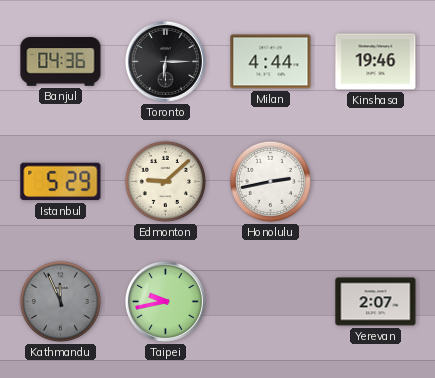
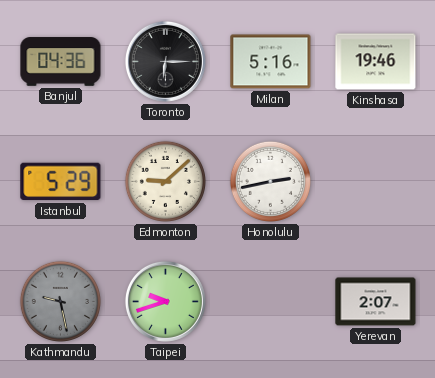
Milan: 4:44 -> 5:16
Kathmandu: 11:56 -> 9:28
Taipei: 9:43 -> 9:42
